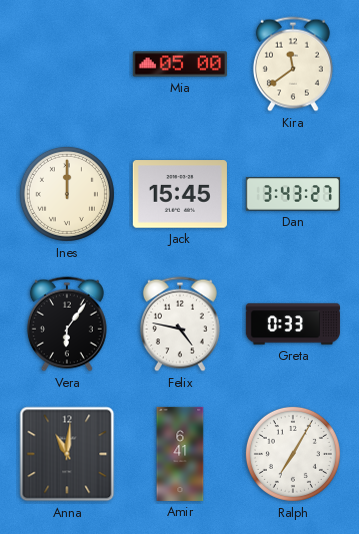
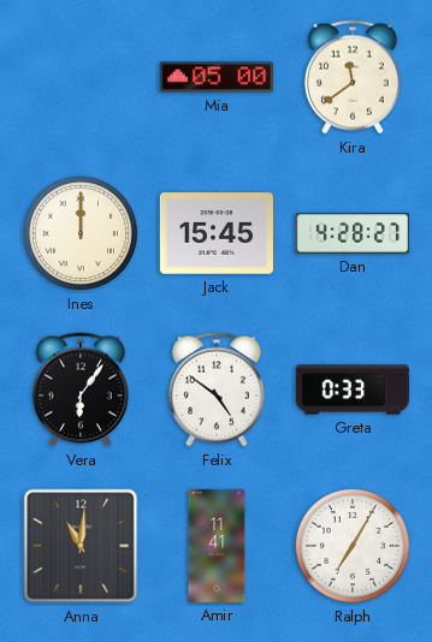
Dan: 3:43 -> 4:28
Felix: 4:47 -> 4:51
Amir: 6:41 -> 11:41
